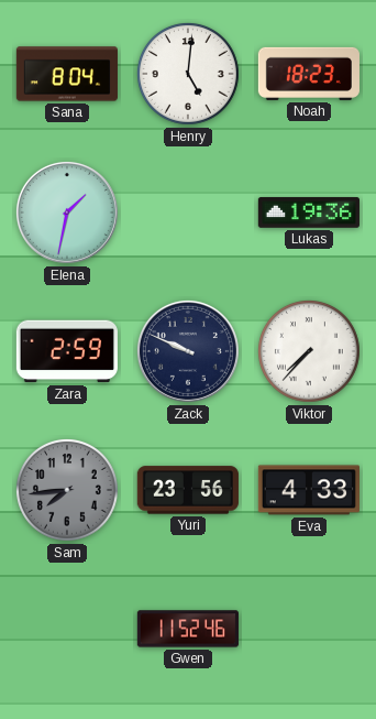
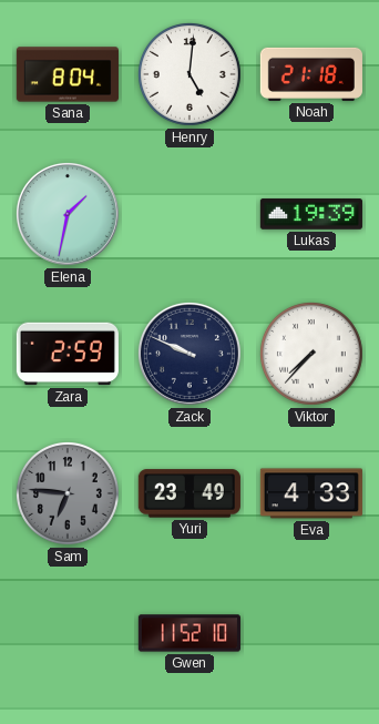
Noah: 18:23 -> 21:18
Lukas: 19:36 -> 19:39
Sam: 7:44 -> 6:46
Yuri: 23:56 -> 23:49
Gwen: 11:52:46 -> 11:52:10
